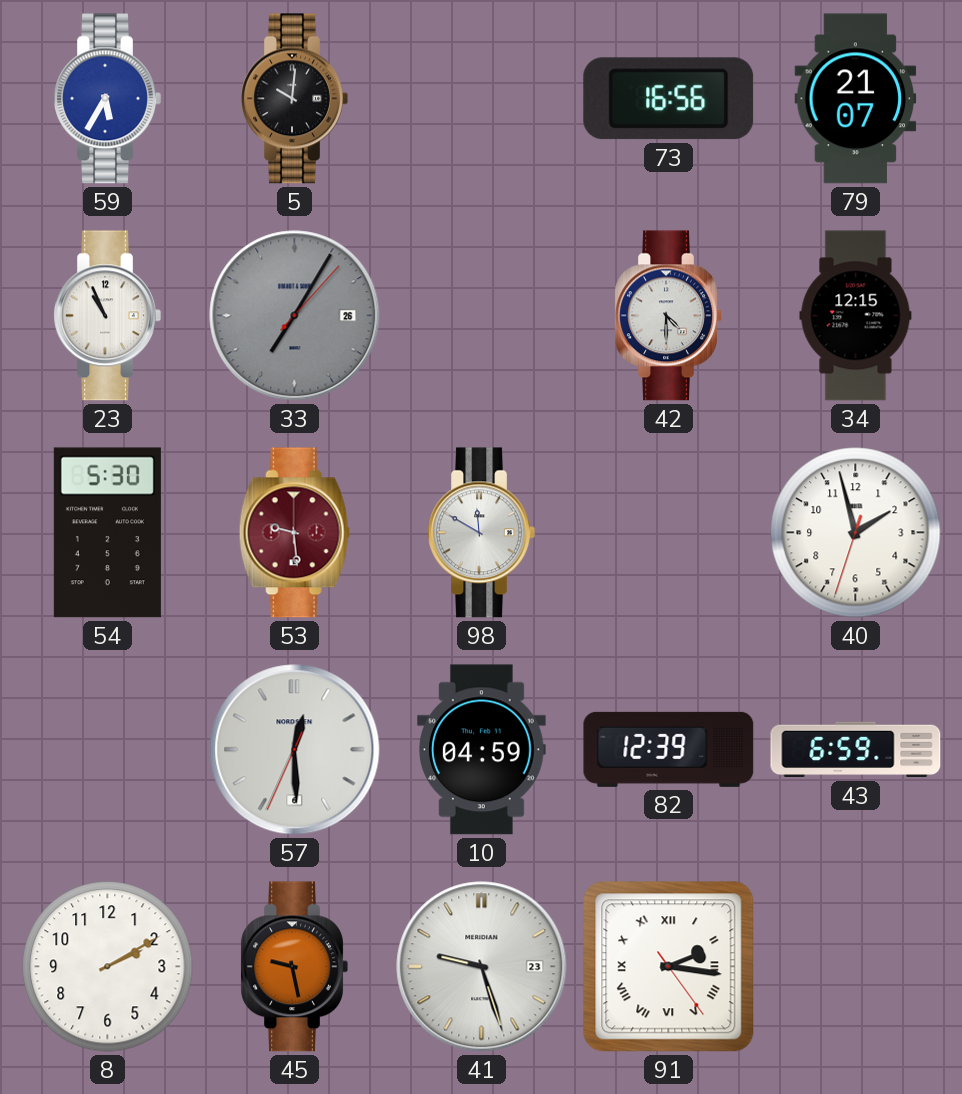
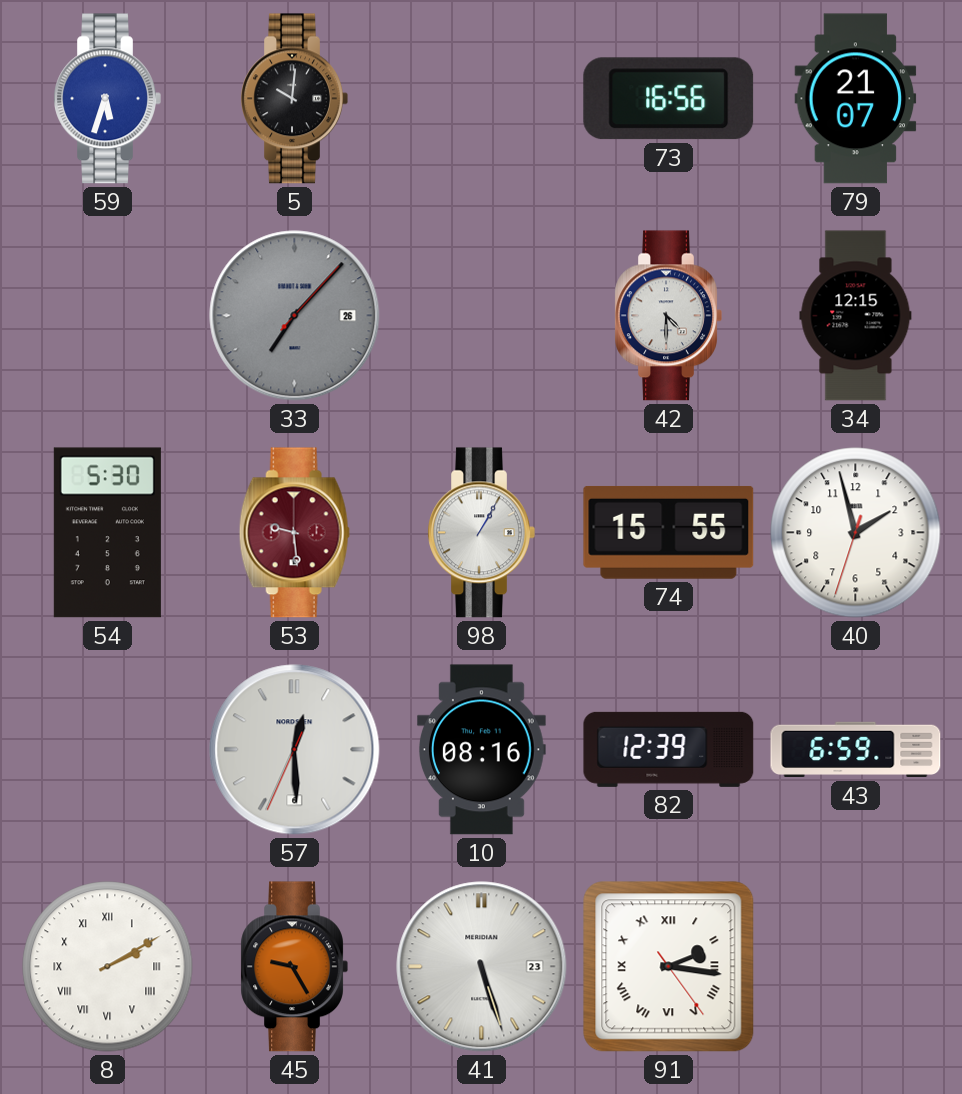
59: 5:35 -> 5:33
23: 10:56 -> none
33: 7:05 -> 7:07
98: 11:50 -> 1:05
74: none -> 15:55
10: 04:59 -> 08:16
8 numerals: Arabic -> Roman
45: 9:28 -> 9:25
41: 9:27 -> 5:27
